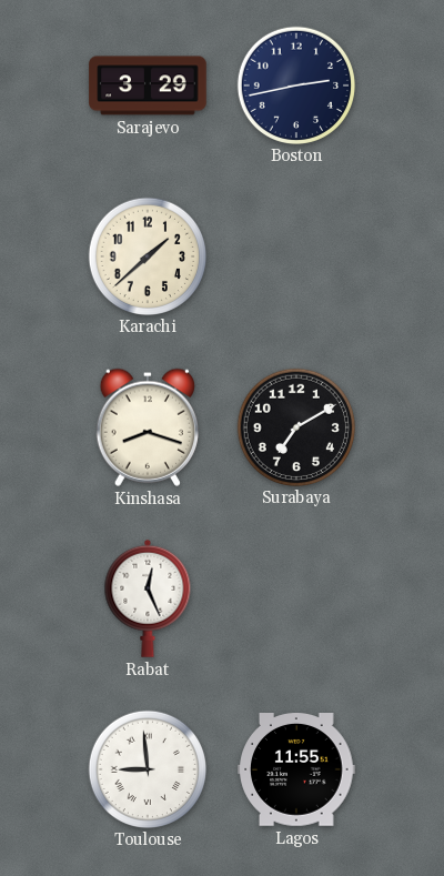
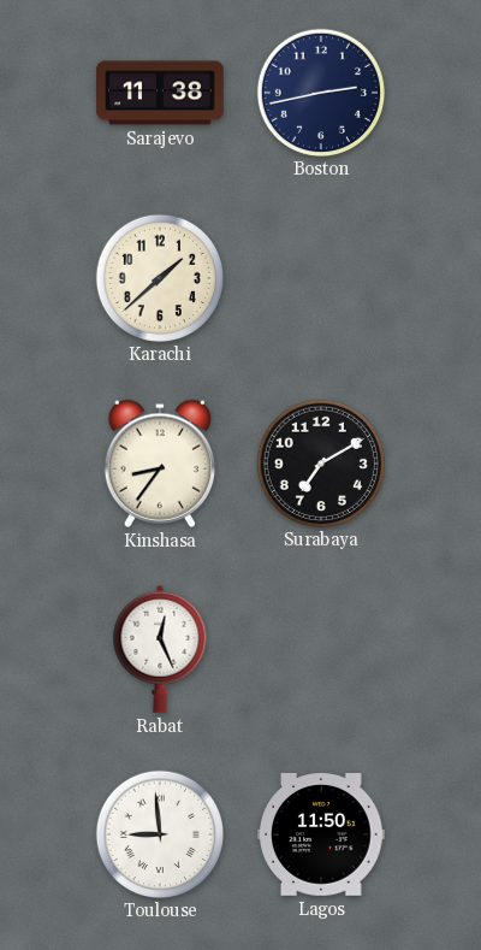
Sarajevo: 3:29 -> 11:38
Kinshasa: 8:18 -> 8:36
Lagos: 11:55 -> 11:50
